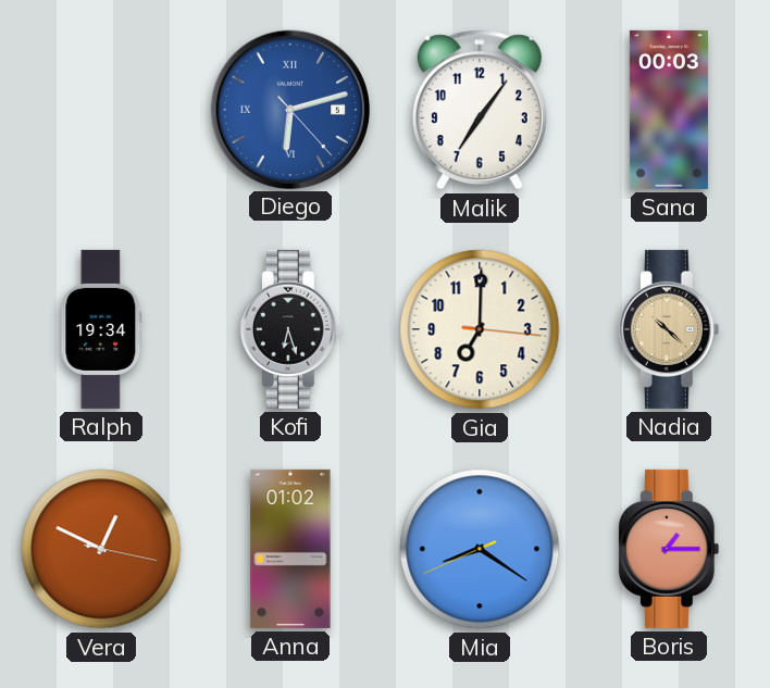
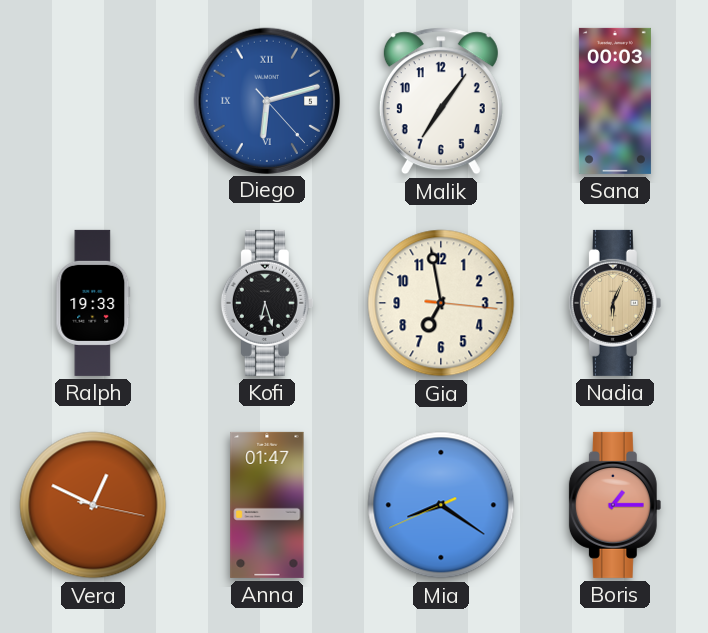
Ralph: 19:34 -> 19:33
Gia: 7:00 -> 6:58
Nadia: 10:22 -> 6:04
Anna: 01:02 -> 01:47
